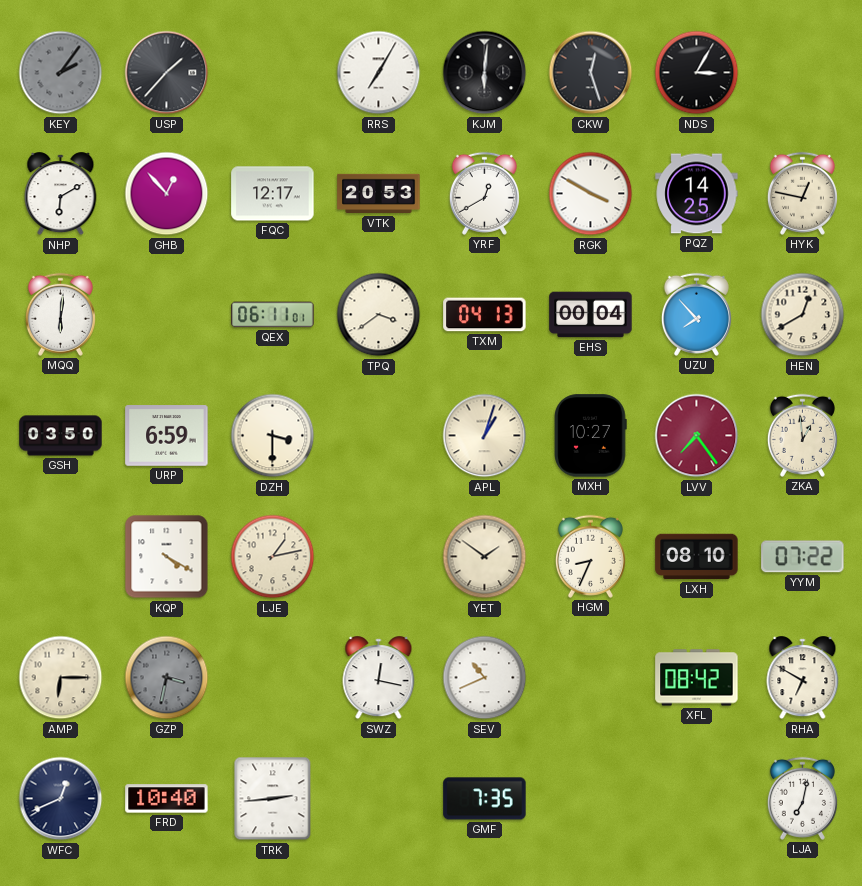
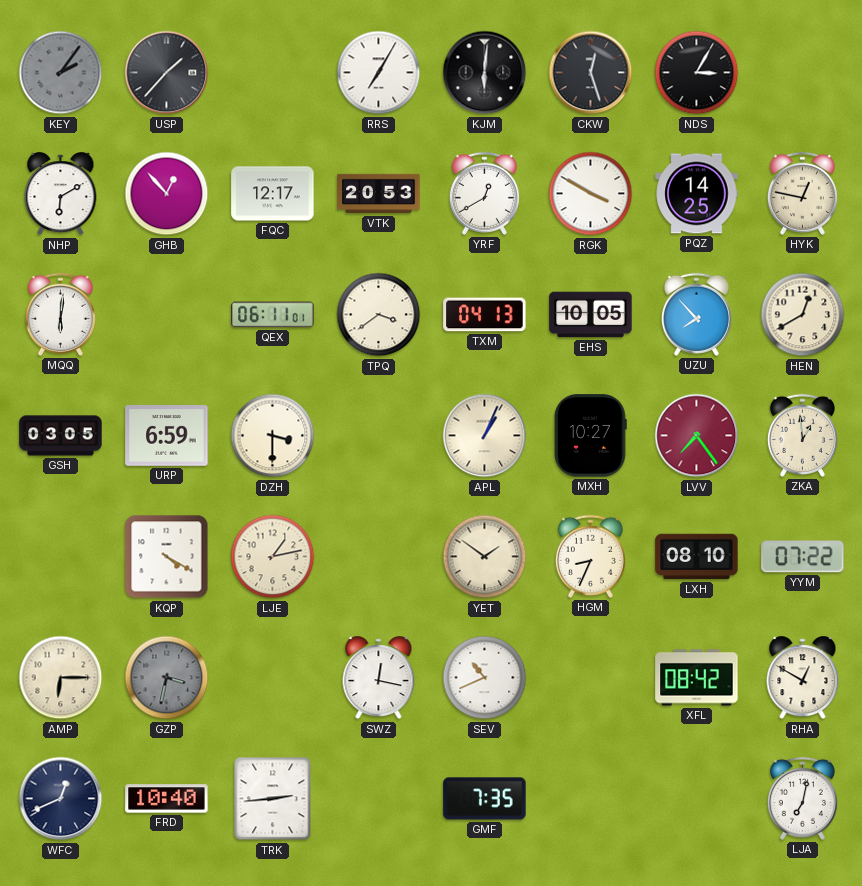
EHS: 00:04 -> 10:05
GSH: 03:50 -> 03:05
APL: 1:03 -> 1:04
RHA: 6:50 -> 12:50
